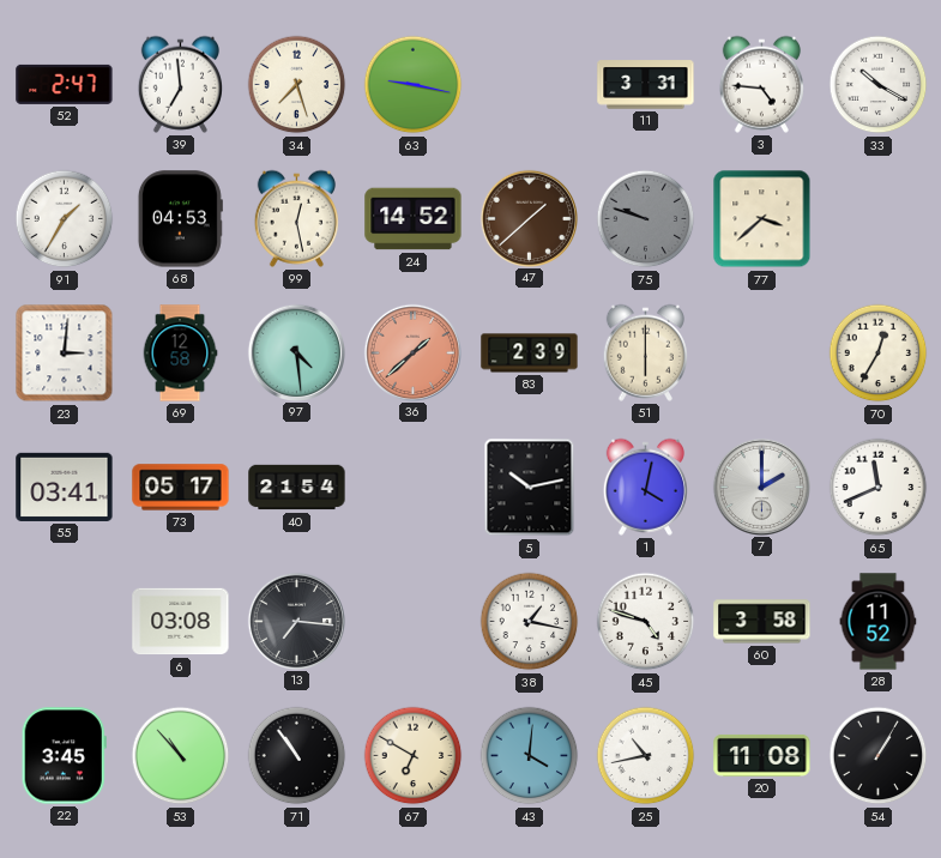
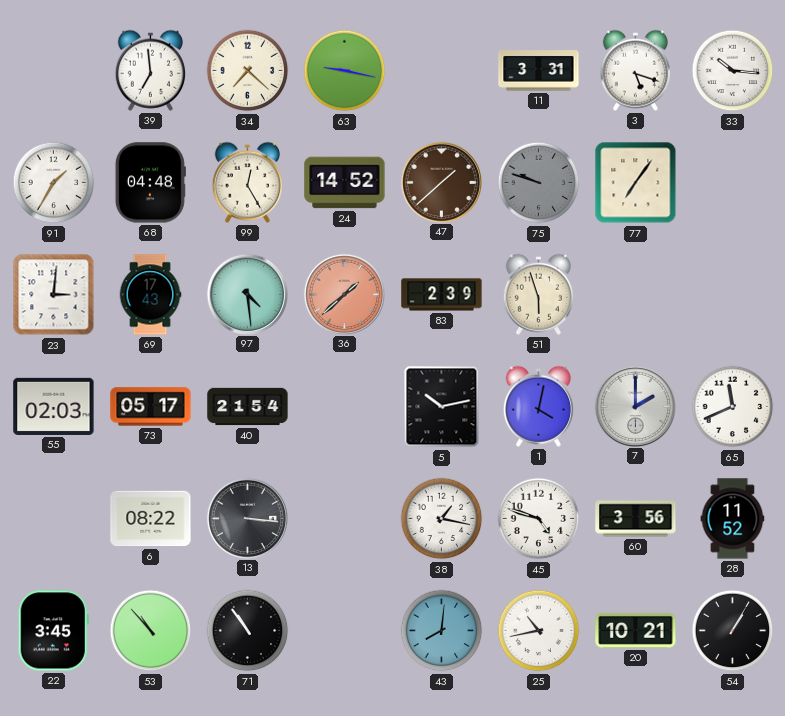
52: 2:47 -> none
34: 7:27 -> 7:22
3: 4:46 -> 5:18
33: 10:20 -> 10:16
68: 04:53 -> 04:48
99: 12:28 -> 12:25
77: 3:38 -> 7:06
69: 12:58 -> 17:43
51: 6:00 -> 5:57
70: 12:35 -> none
55: 03:41 -> 02:03
6: 03:08 -> 08:22
13: 7:16 -> 3:16
60: 3:58 -> 3:56
67: 6:50 -> none
43: 4:01 -> 8:01
20: 11:08 -> 10:21
